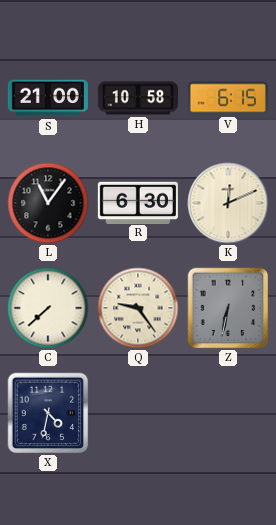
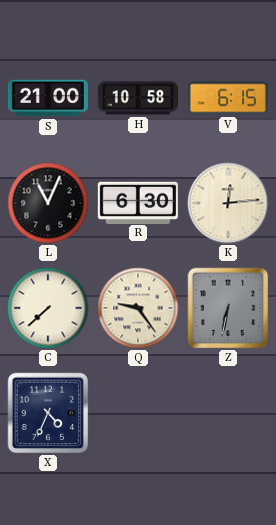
L: 11:06 -> 11:04
K: 12:11 -> 12:14
X: 4:32 -> 4:34
